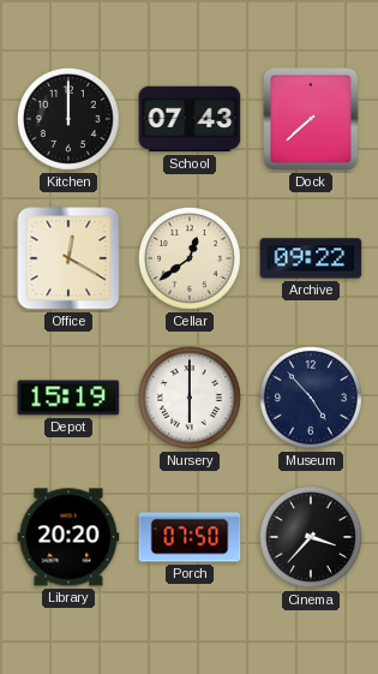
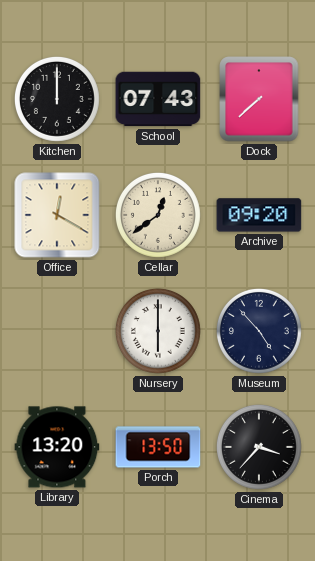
Archive: 09:22 -> 09:20
Depot: 15:19 -> none
Library: 20:20 -> 13:20
Porch: 07:50 -> 13:50
